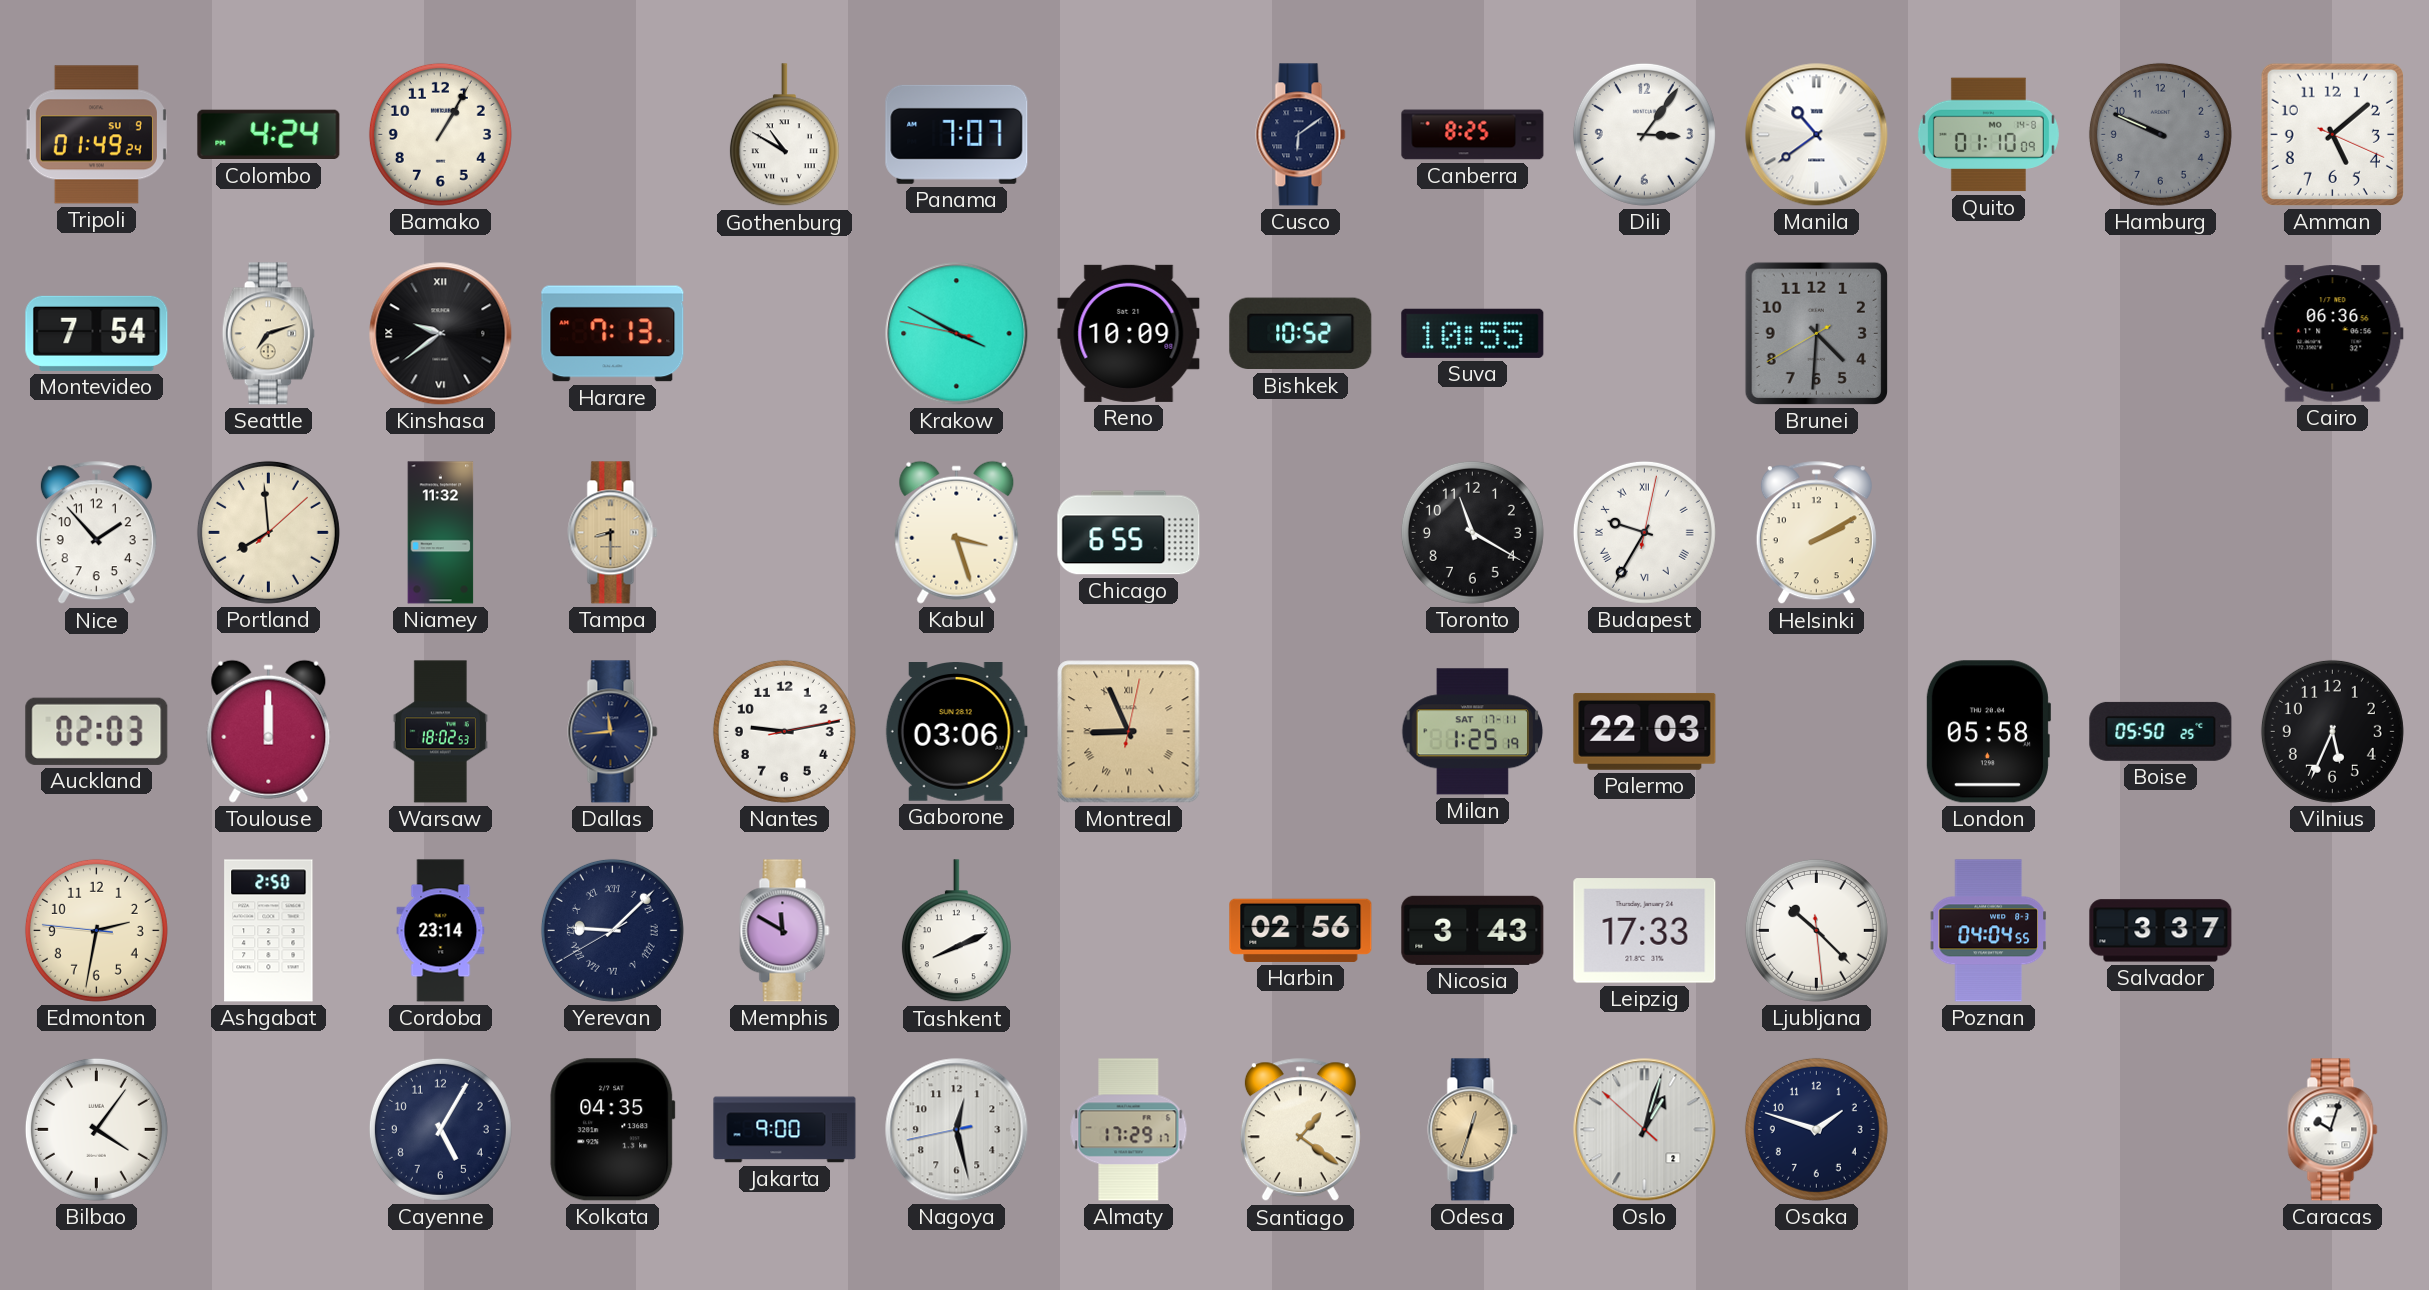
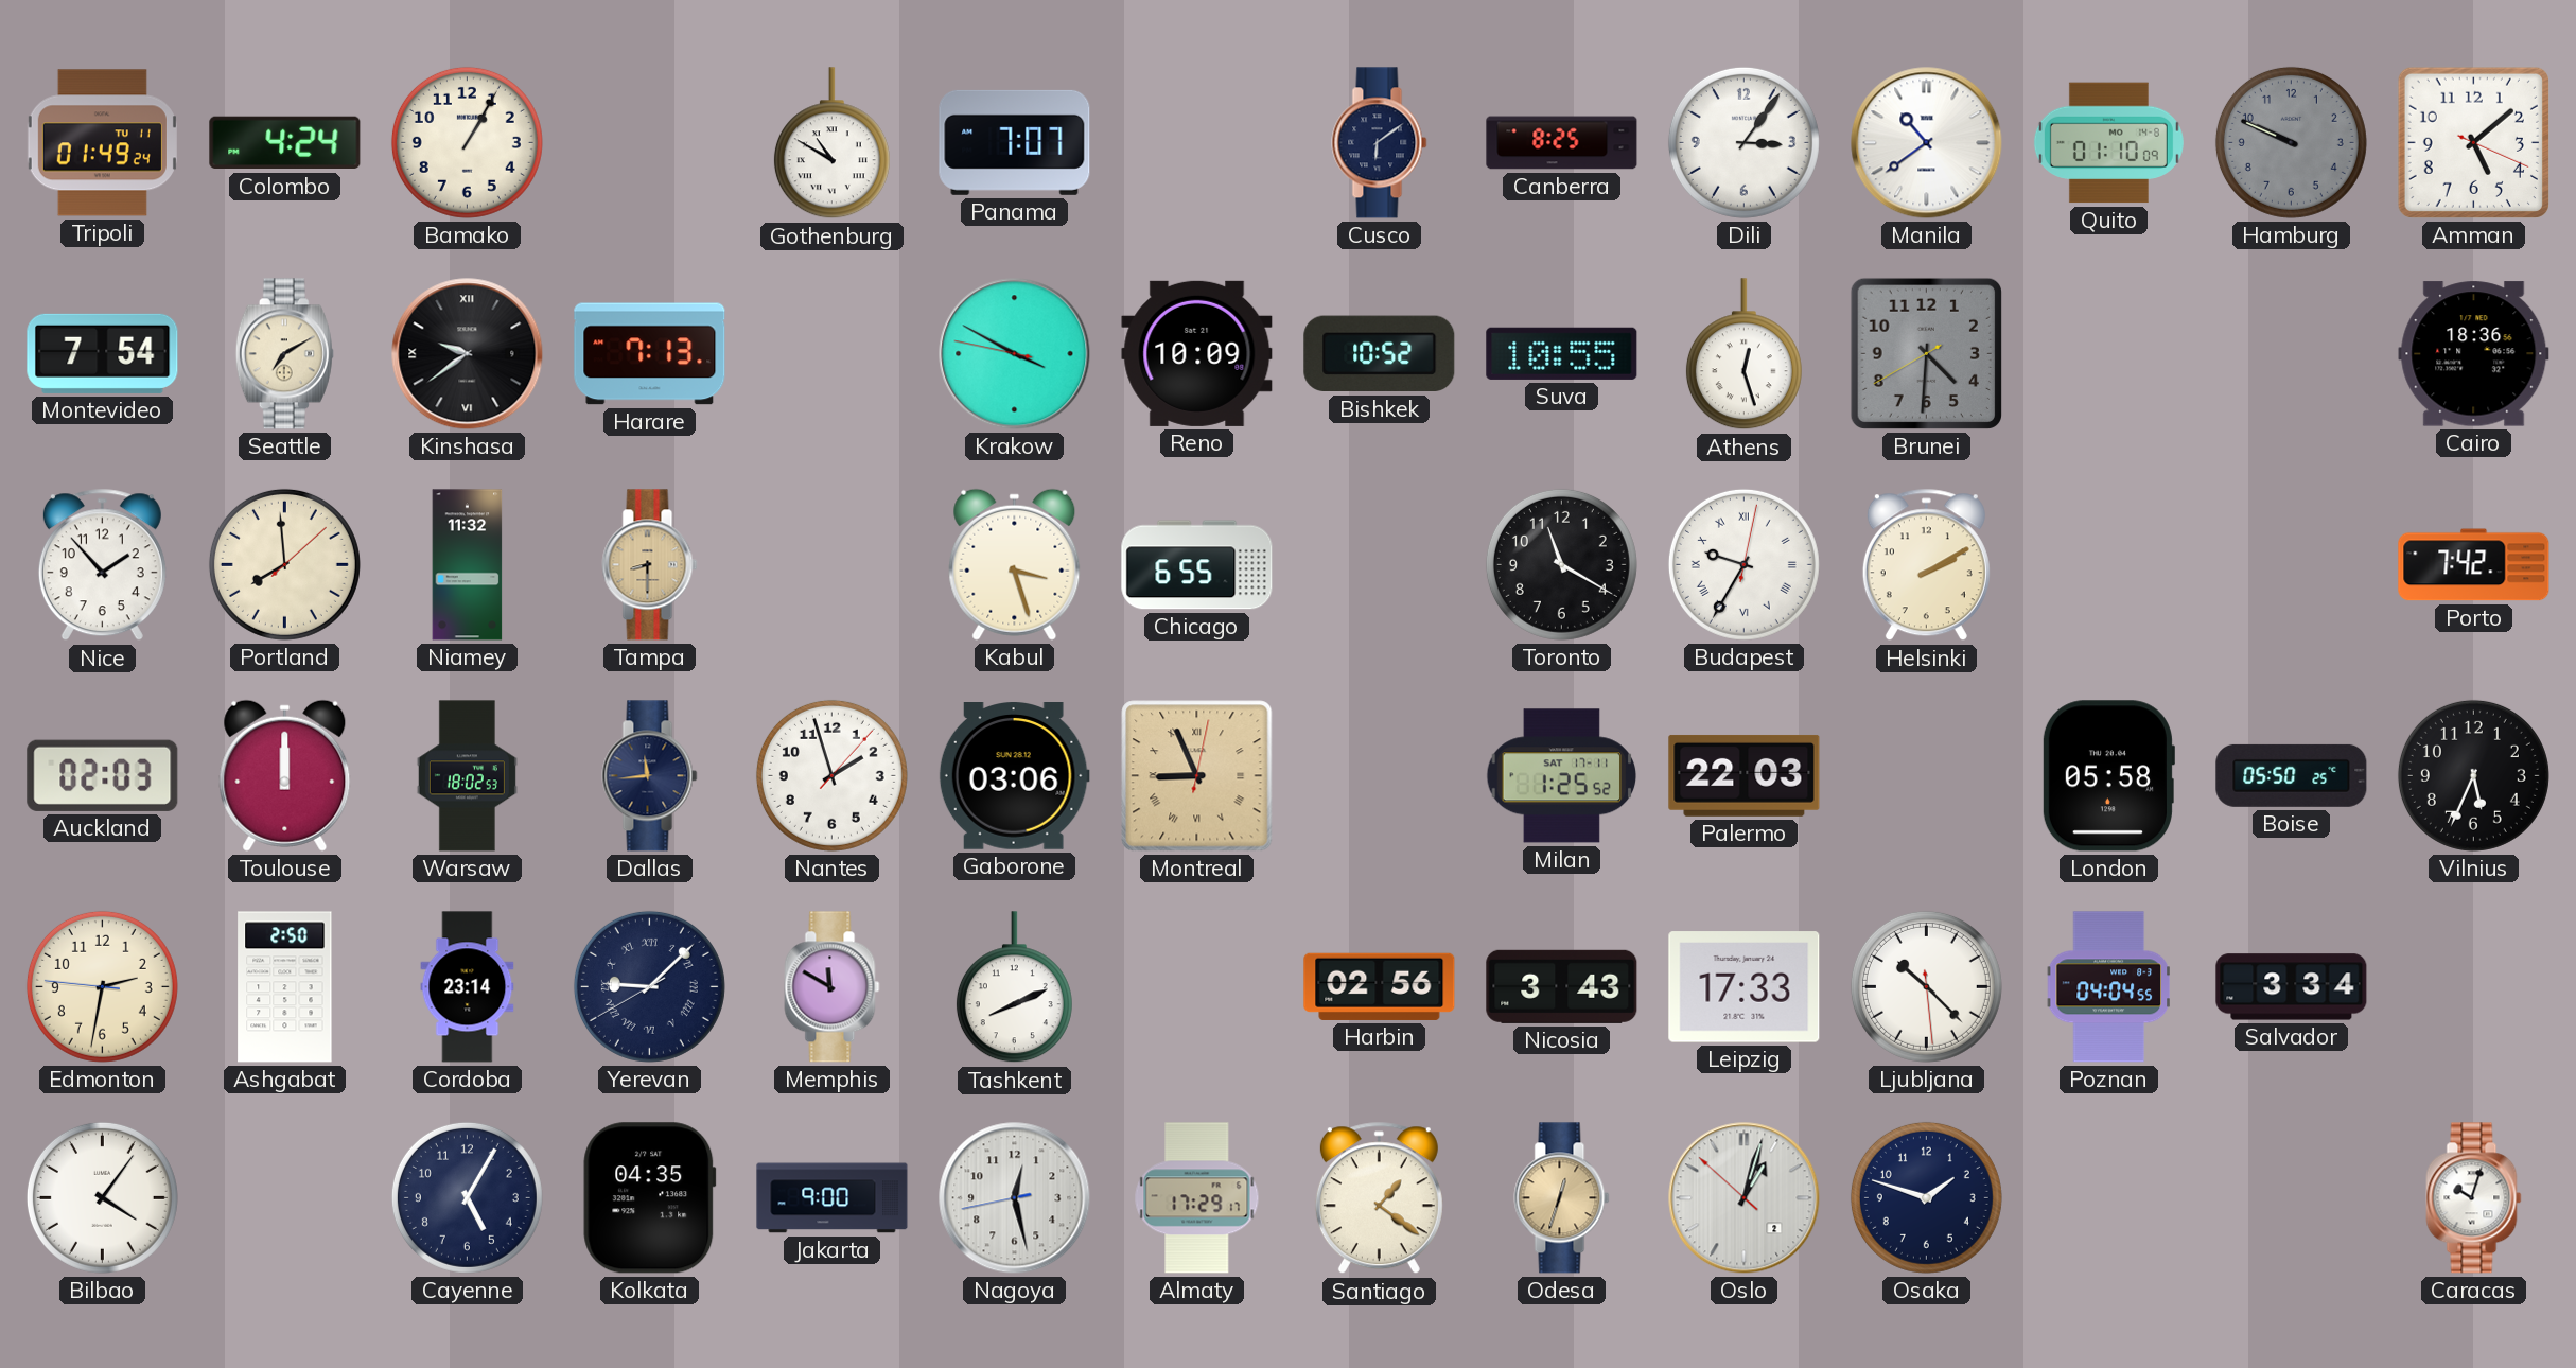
Tripoli date: SU 9 -> TU 11
Seattle: 7:12 -> 7:10
Athens: none -> 12:27
Cairo: 06:36 -> 18:36
Porto: none -> 7:42
Nantes: 9:13 -> 1:57
Milan: 1:25:19 -> 1:25:52
Salvador: 3:37 -> 3:34
